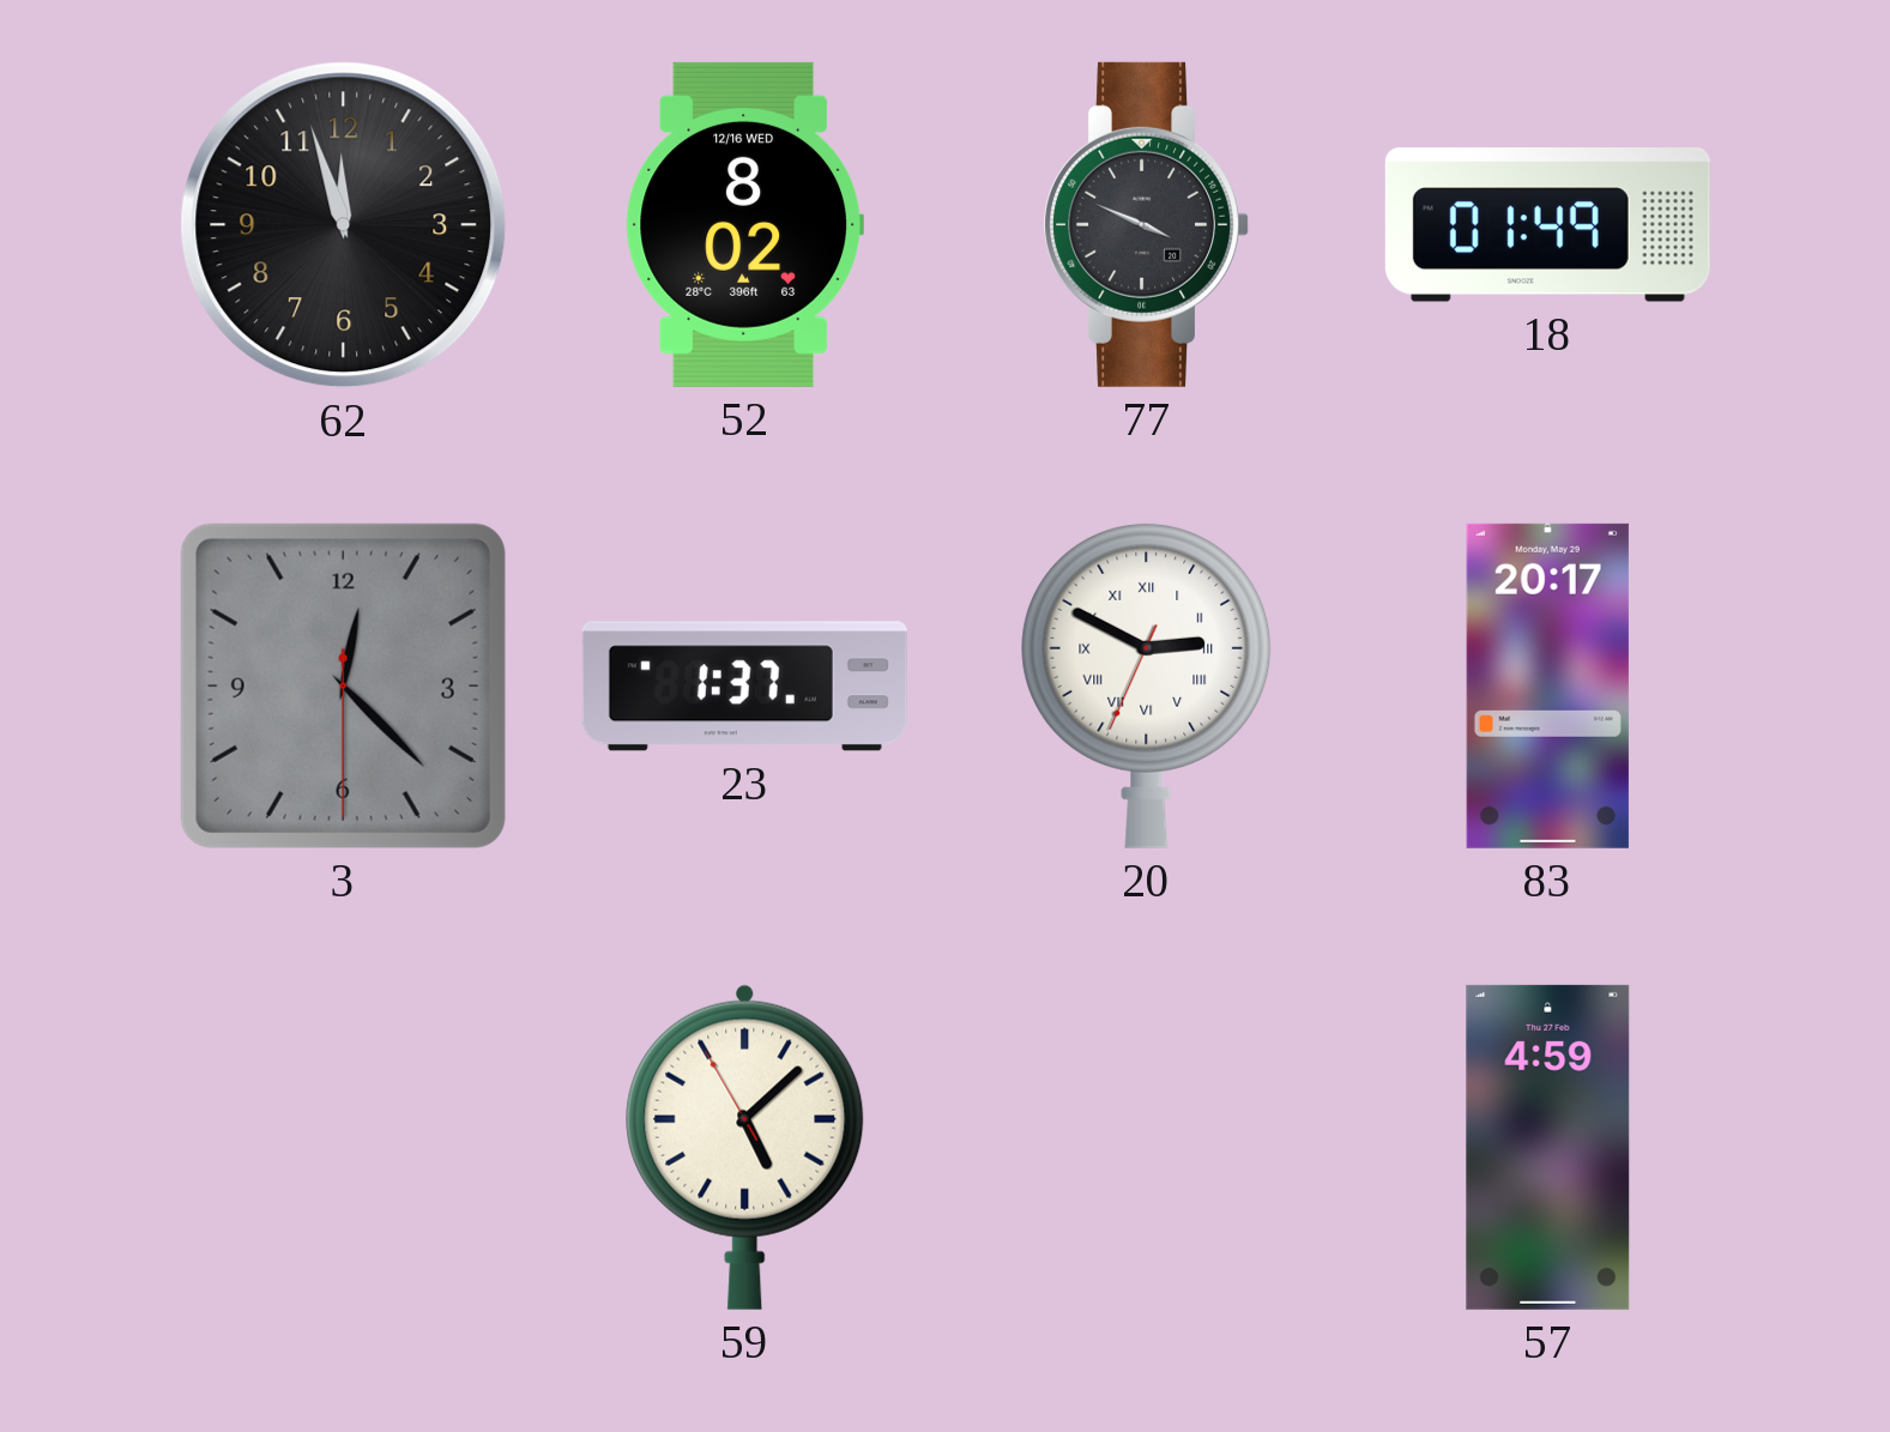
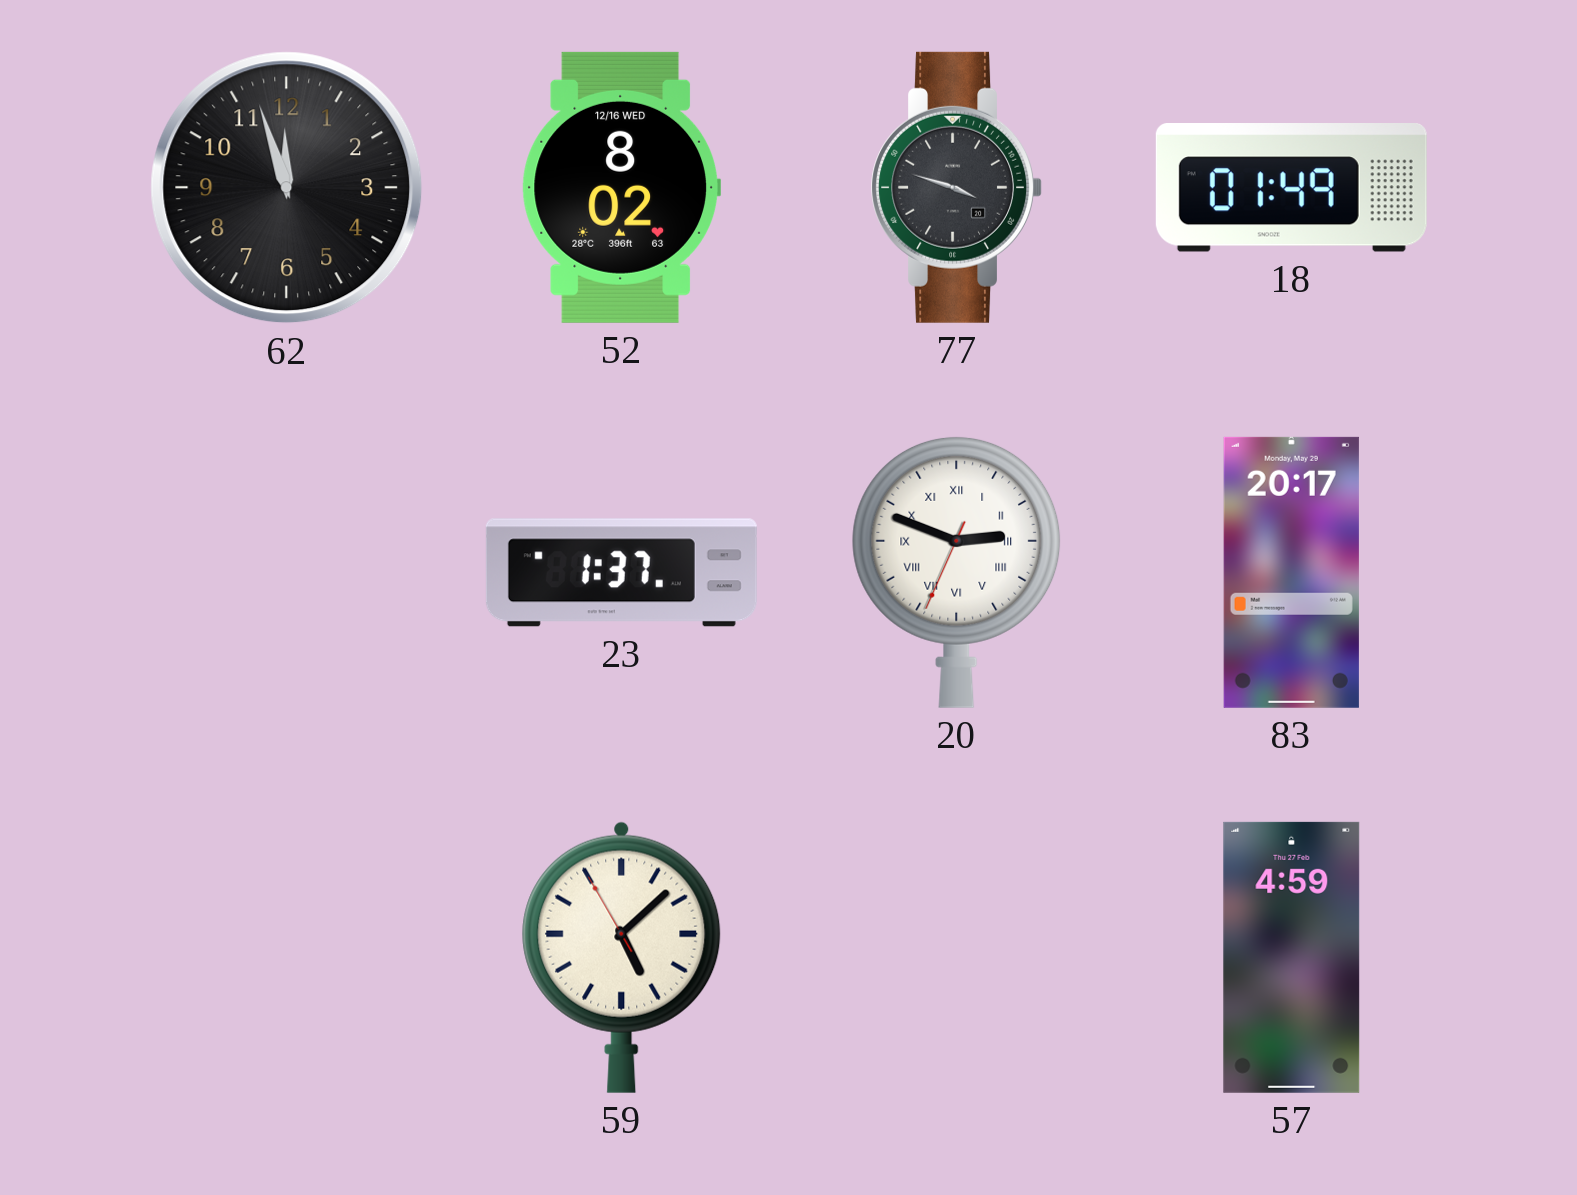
77: 3:49 -> 3:48
3: 12:22 -> none
20: 2:49 -> 2:48
